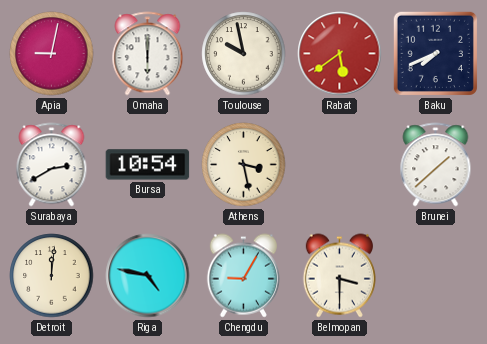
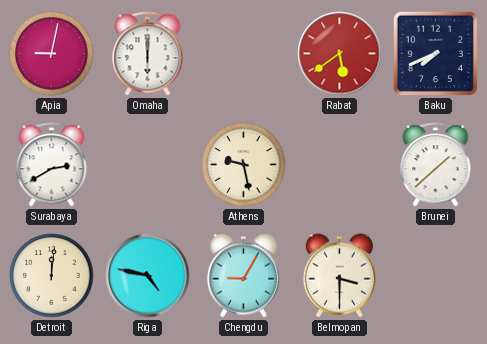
Toulouse: 9:58 -> none
Bursa: 10:54 -> none
Athens: 3:28 -> 9:28
